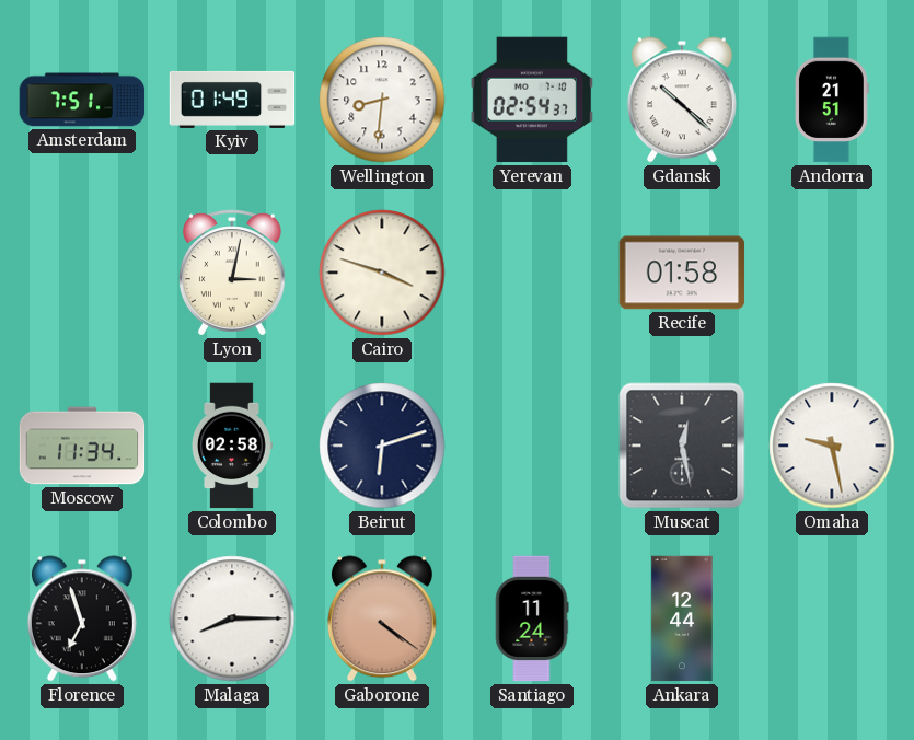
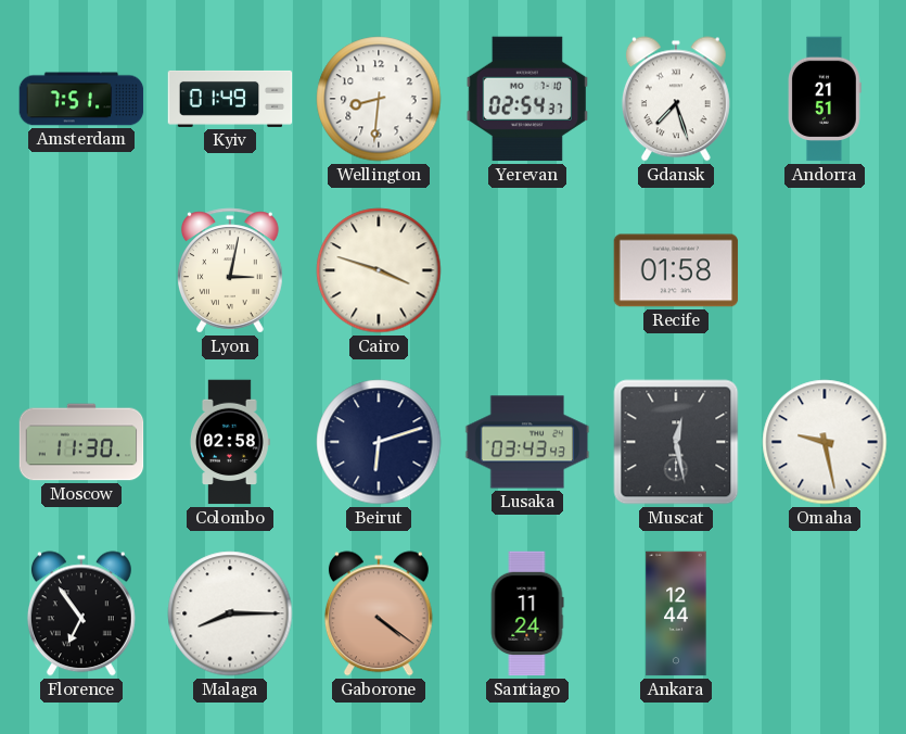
Gdansk: 10:22 -> 7:27
Moscow: 11:34 -> 11:30
Lusaka: none -> 03:43
Florence: 6:57 -> 6:54
